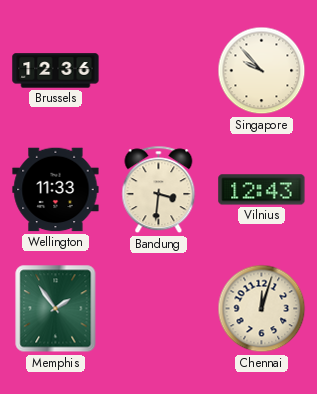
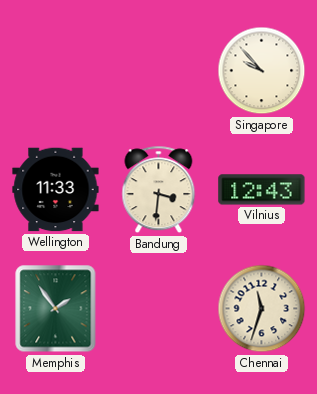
Brussels: 12:36 -> none
Chennai: 12:03 -> 11:33
